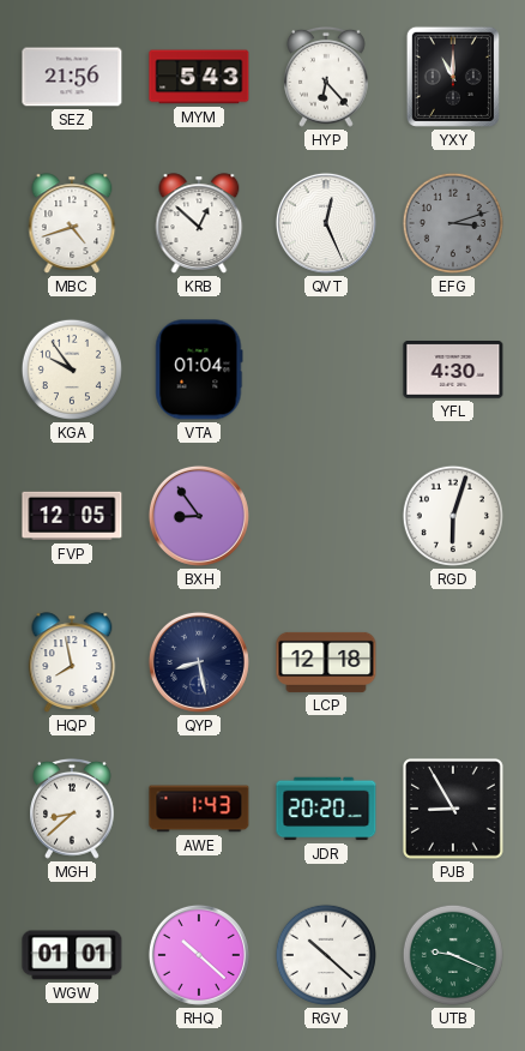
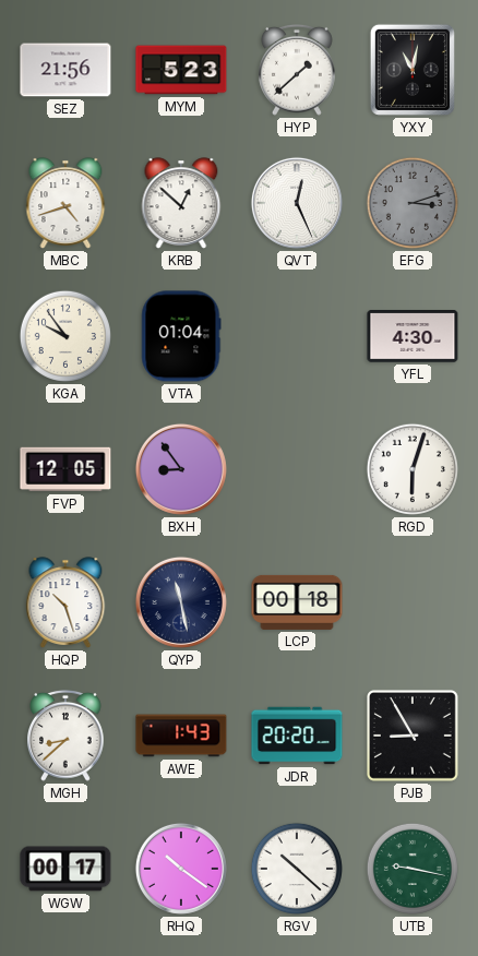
MYM: 5:43 -> 5:23
HYP: 6:23 -> 1:38
YXY: 11:00 -> 11:02
HQP: 7:58 -> 10:27
QYP: 8:28 -> 11:28
LCP: 12:18 -> 00:18
WGW: 01:01 -> 00:17
RHQ: 10:22 -> 10:21
UTB: 9:19 -> 9:17
